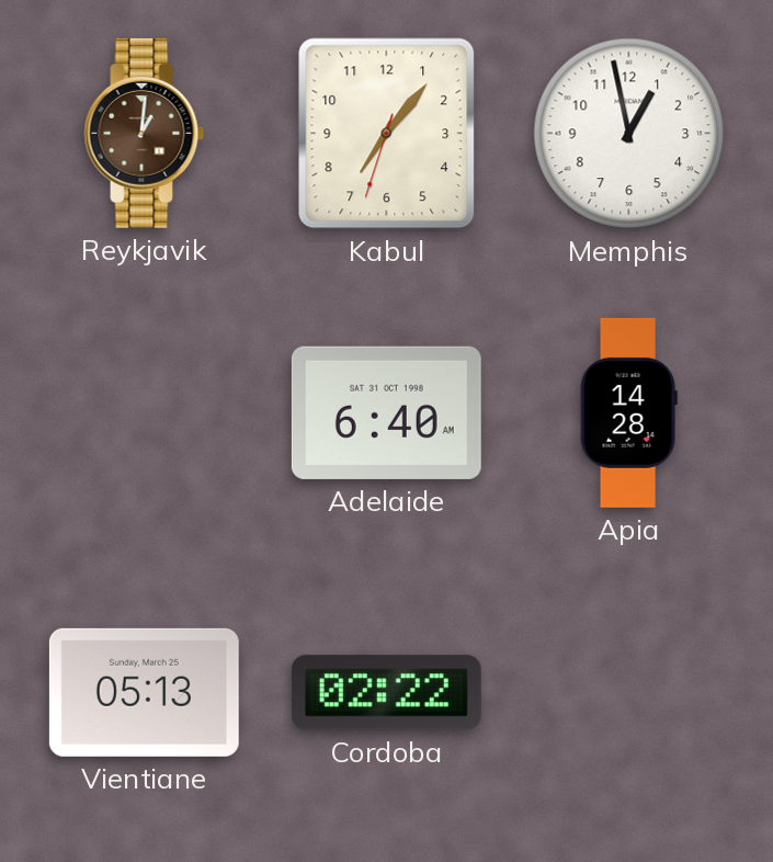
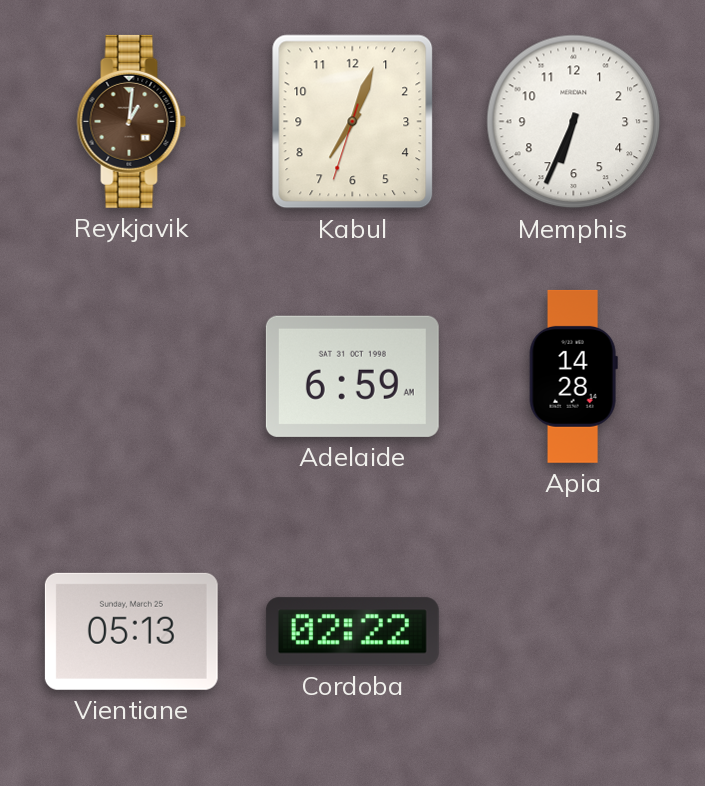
Kabul: 7:06 -> 7:03
Memphis: 12:58 -> 6:34
Adelaide: 6:40 -> 6:59
